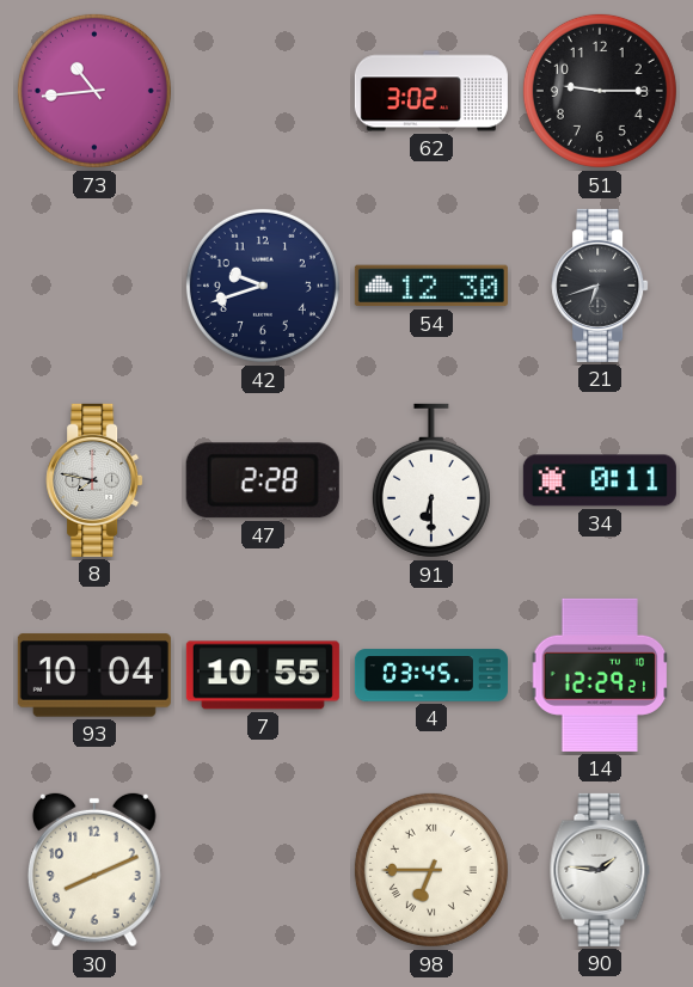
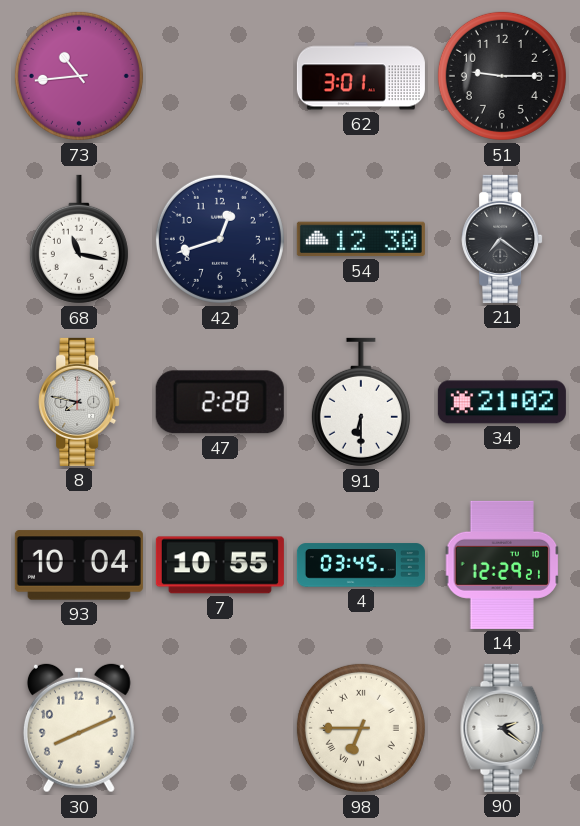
62: 3:02 -> 3:01
68: none -> 11:17
42: 9:42 -> 12:42
21: 6:42 -> 7:21
34: 0:11 -> 21:02
90: 1:46 -> 2:21
